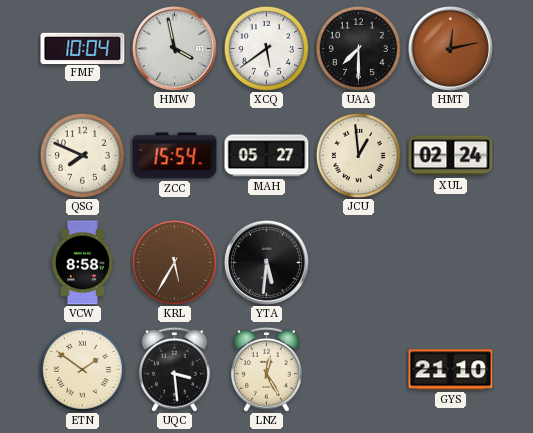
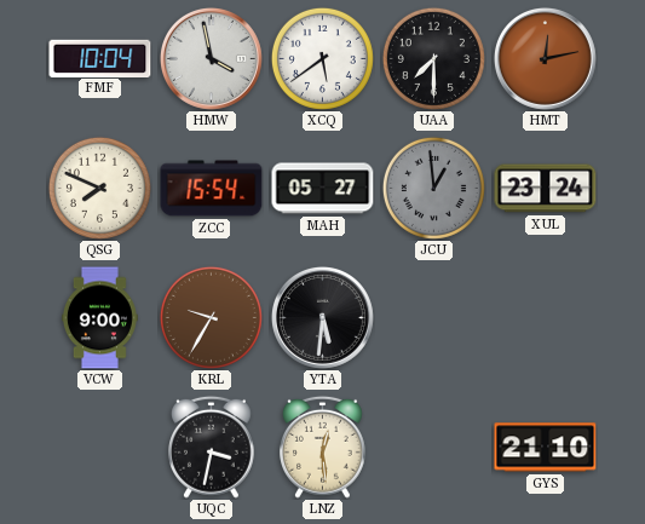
JCU dial: cream -> grey
XUL: 02:24 -> 23:24
VCW: 8:58 -> 9:00
KRL: 5:35 -> 9:35
ETN: 1:51 -> none
UQC: 3:29 -> 3:32
LNZ: 12:25 -> 12:29
